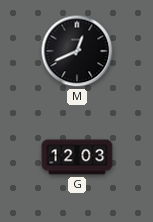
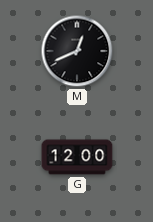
G: 12:03 -> 12:00
